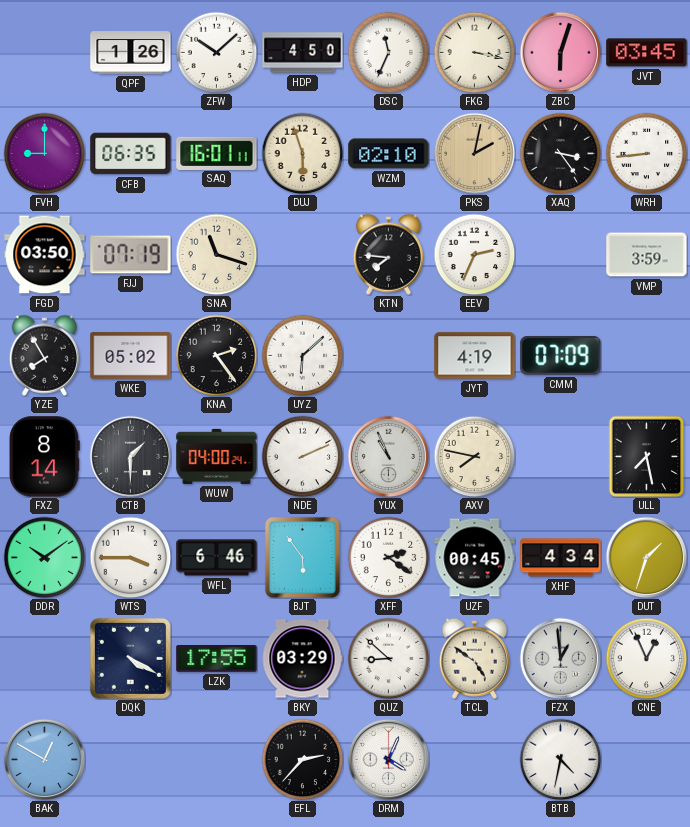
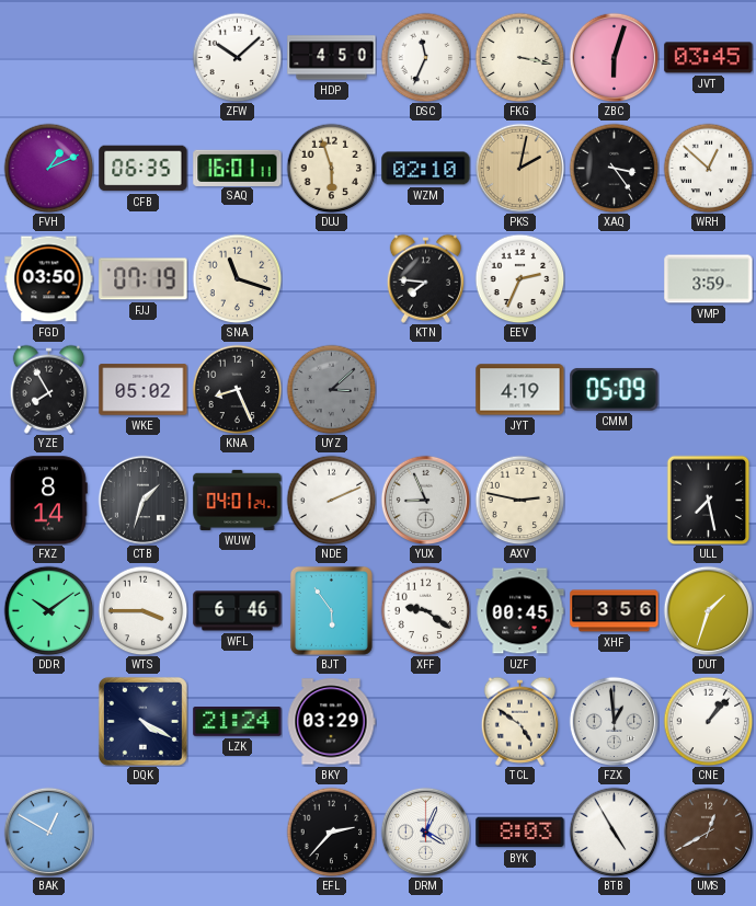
QPF: 1:26 -> none
FVH: 9:00 -> 1:11
WRH: 8:44 -> 12:52
KNA: 2:24 -> 8:26
UYZ: 6:08 -> 3:08
UYZ dial: white -> grey
CMM: 07:09 -> 05:09
CTB: 1:30 -> 1:33
WUW: 04:00 -> 04:01
YUX: 10:56 -> 8:56
AXV: 7:47 -> 2:47
XFF: 2:21 -> 9:21
XHF: 4:34 -> 3:56
LZK: 17:55 -> 21:24
QUZ: 8:52 -> none
CNE: 12:56 -> 1:07
BYK: none -> 8:03
BTB: 4:32 -> 4:55
UMS: none -> 12:40
